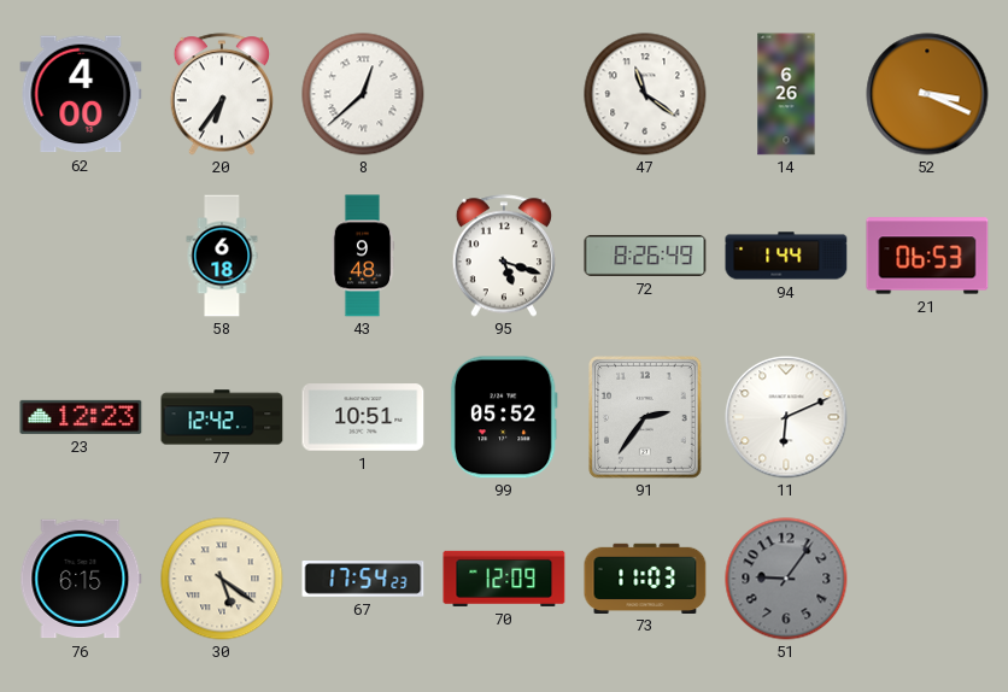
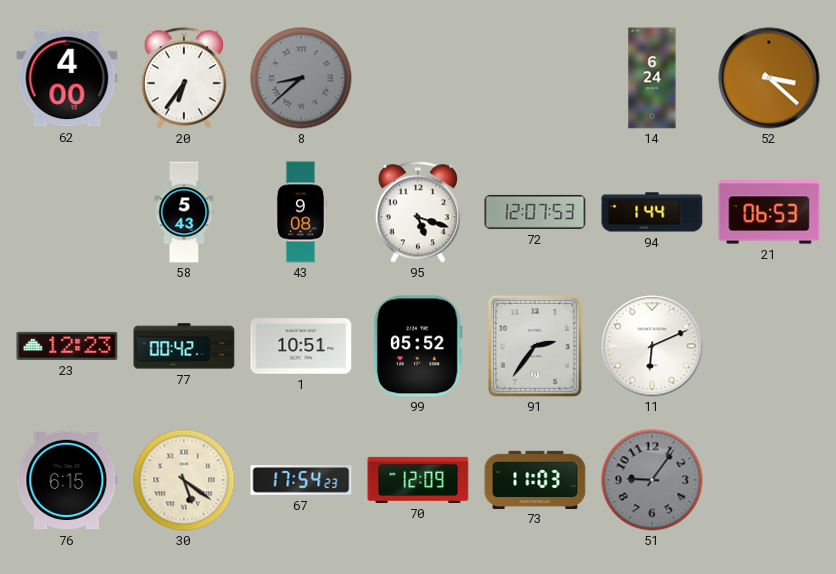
8: 12:38 -> 8:38
8 dial: white -> grey
47: 11:21 -> none
14: 6:26 -> 6:24
52: 3:19 -> 3:22
58: 6:18 -> 5:43
43: 9:48 -> 9:08
72: 8:26 -> 12:07
77: 12:42 -> 00:42
